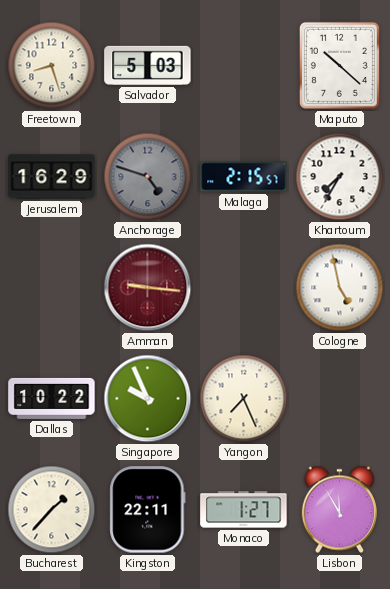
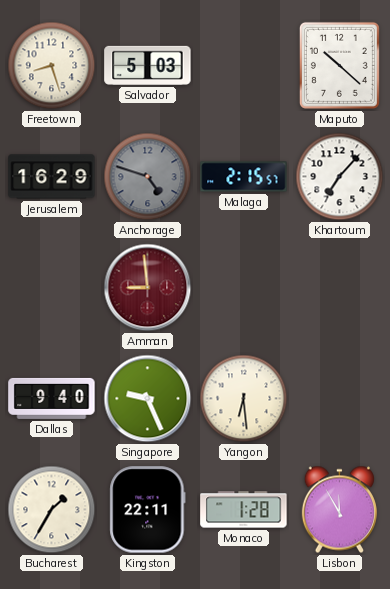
Khartoum: 7:35 -> 7:07
Amman: 9:16 -> 8:59
Cologne: 4:58 -> none
Dallas: 10:22 -> 9:40
Singapore: 9:56 -> 9:26
Yangon: 7:26 -> 6:29
Bucharest: 1:37 -> 1:35
Monaco: 1:27 -> 1:28
